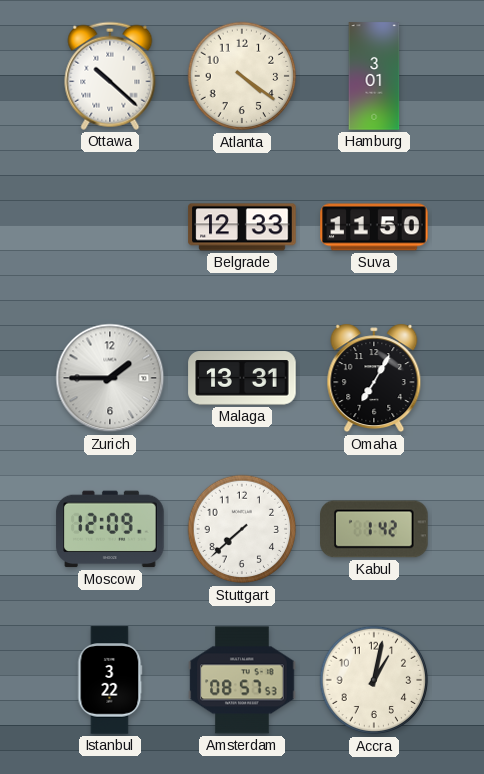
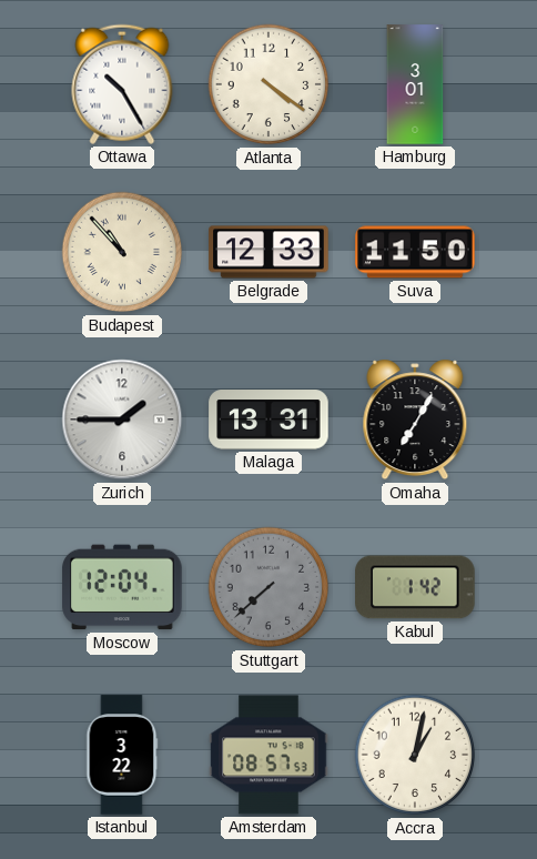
Ottawa: 10:22 -> 10:25
Budapest: none -> 10:53
Moscow: 12:09 -> 12:04
Stuttgart dial: white -> grey
